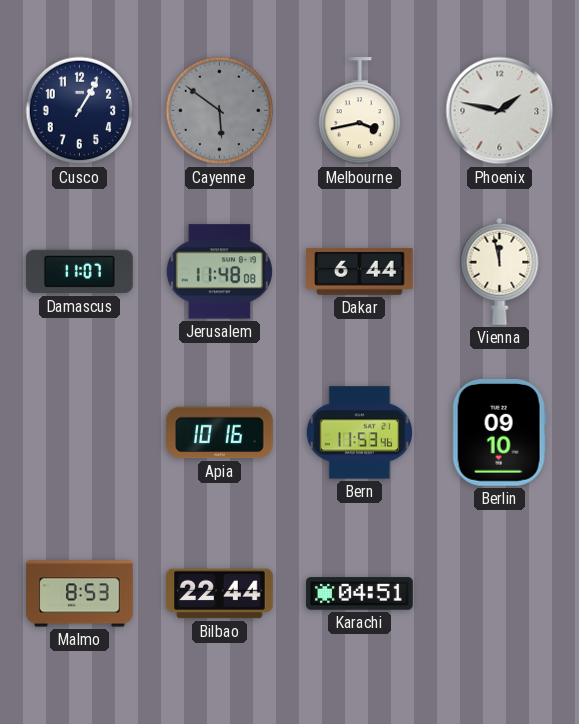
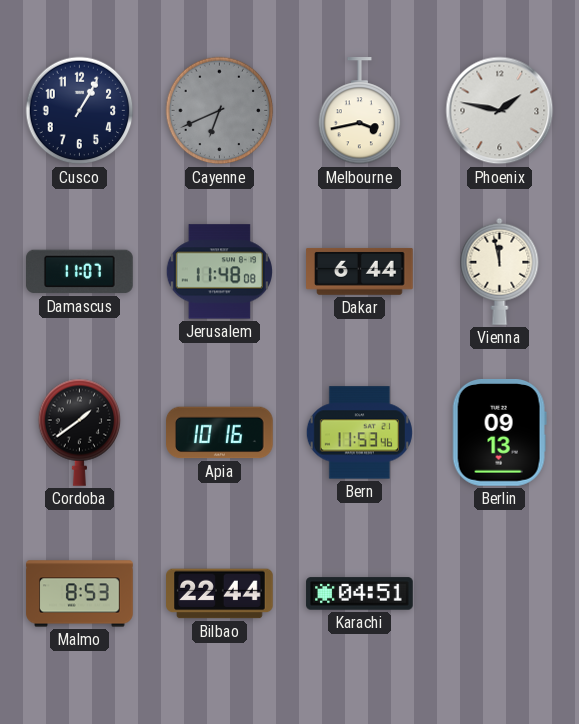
Cayenne: 5:51 -> 6:41
Cordoba: none -> 1:39
Berlin: 09:10 -> 09:13
